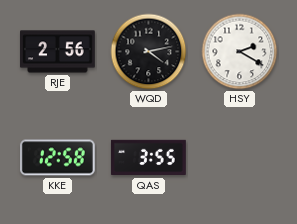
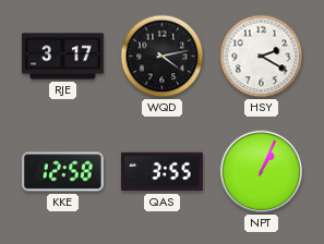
RJE: 2:56 -> 3:17
NPT: none -> 1:04
